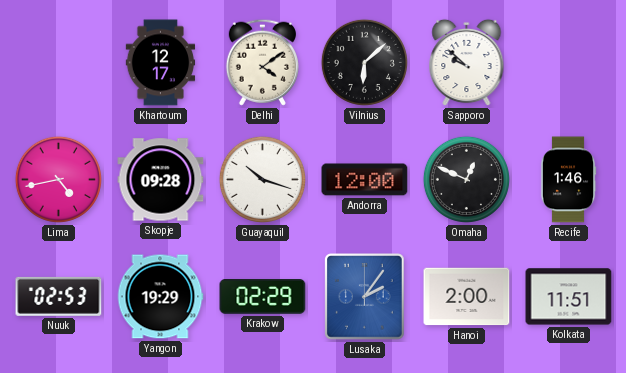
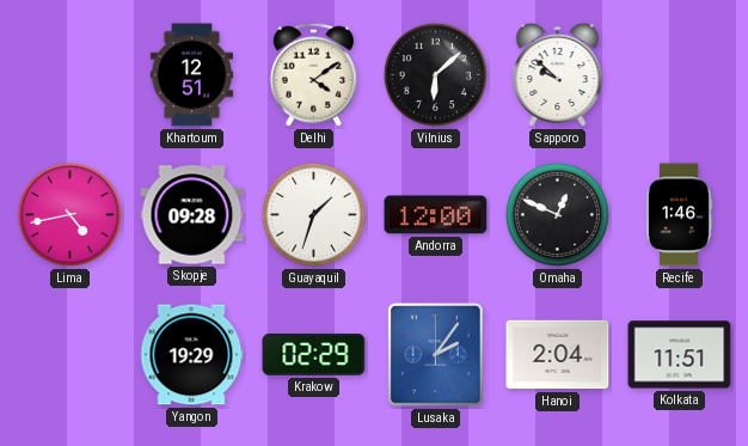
Khartoum: 12:17 -> 12:51
Guayaquil: 10:18 -> 1:33
Nuuk: 02:53 -> none
Hanoi: 2:00 -> 2:04
